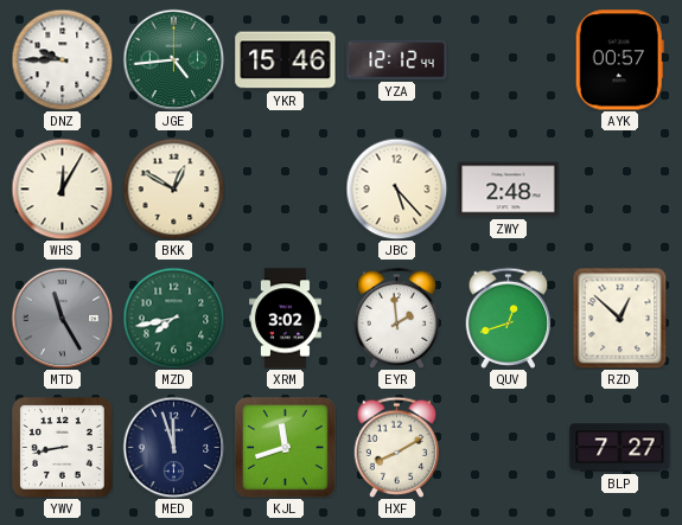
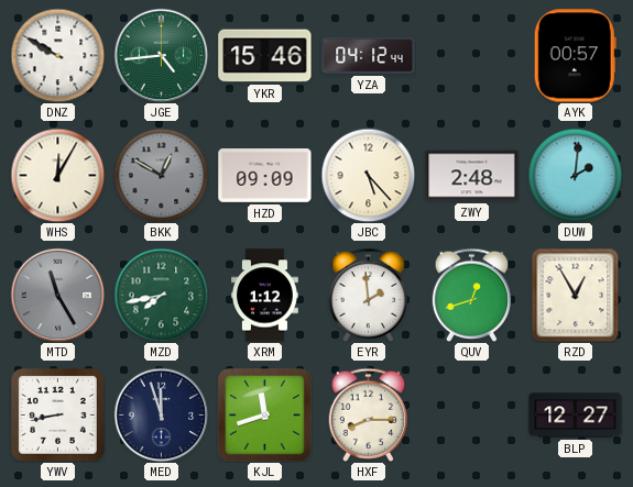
DNZ: 9:45 -> 9:50
YZA: 12:12 -> 04:12
BKK dial: cream -> grey
HZD: none -> 09:09
DUW: none -> 2:01
XRM: 3:02 -> 1:12
RZD: 12:52 -> 12:55
HXF: 8:10 -> 8:15
BLP: 7:27 -> 12:27
